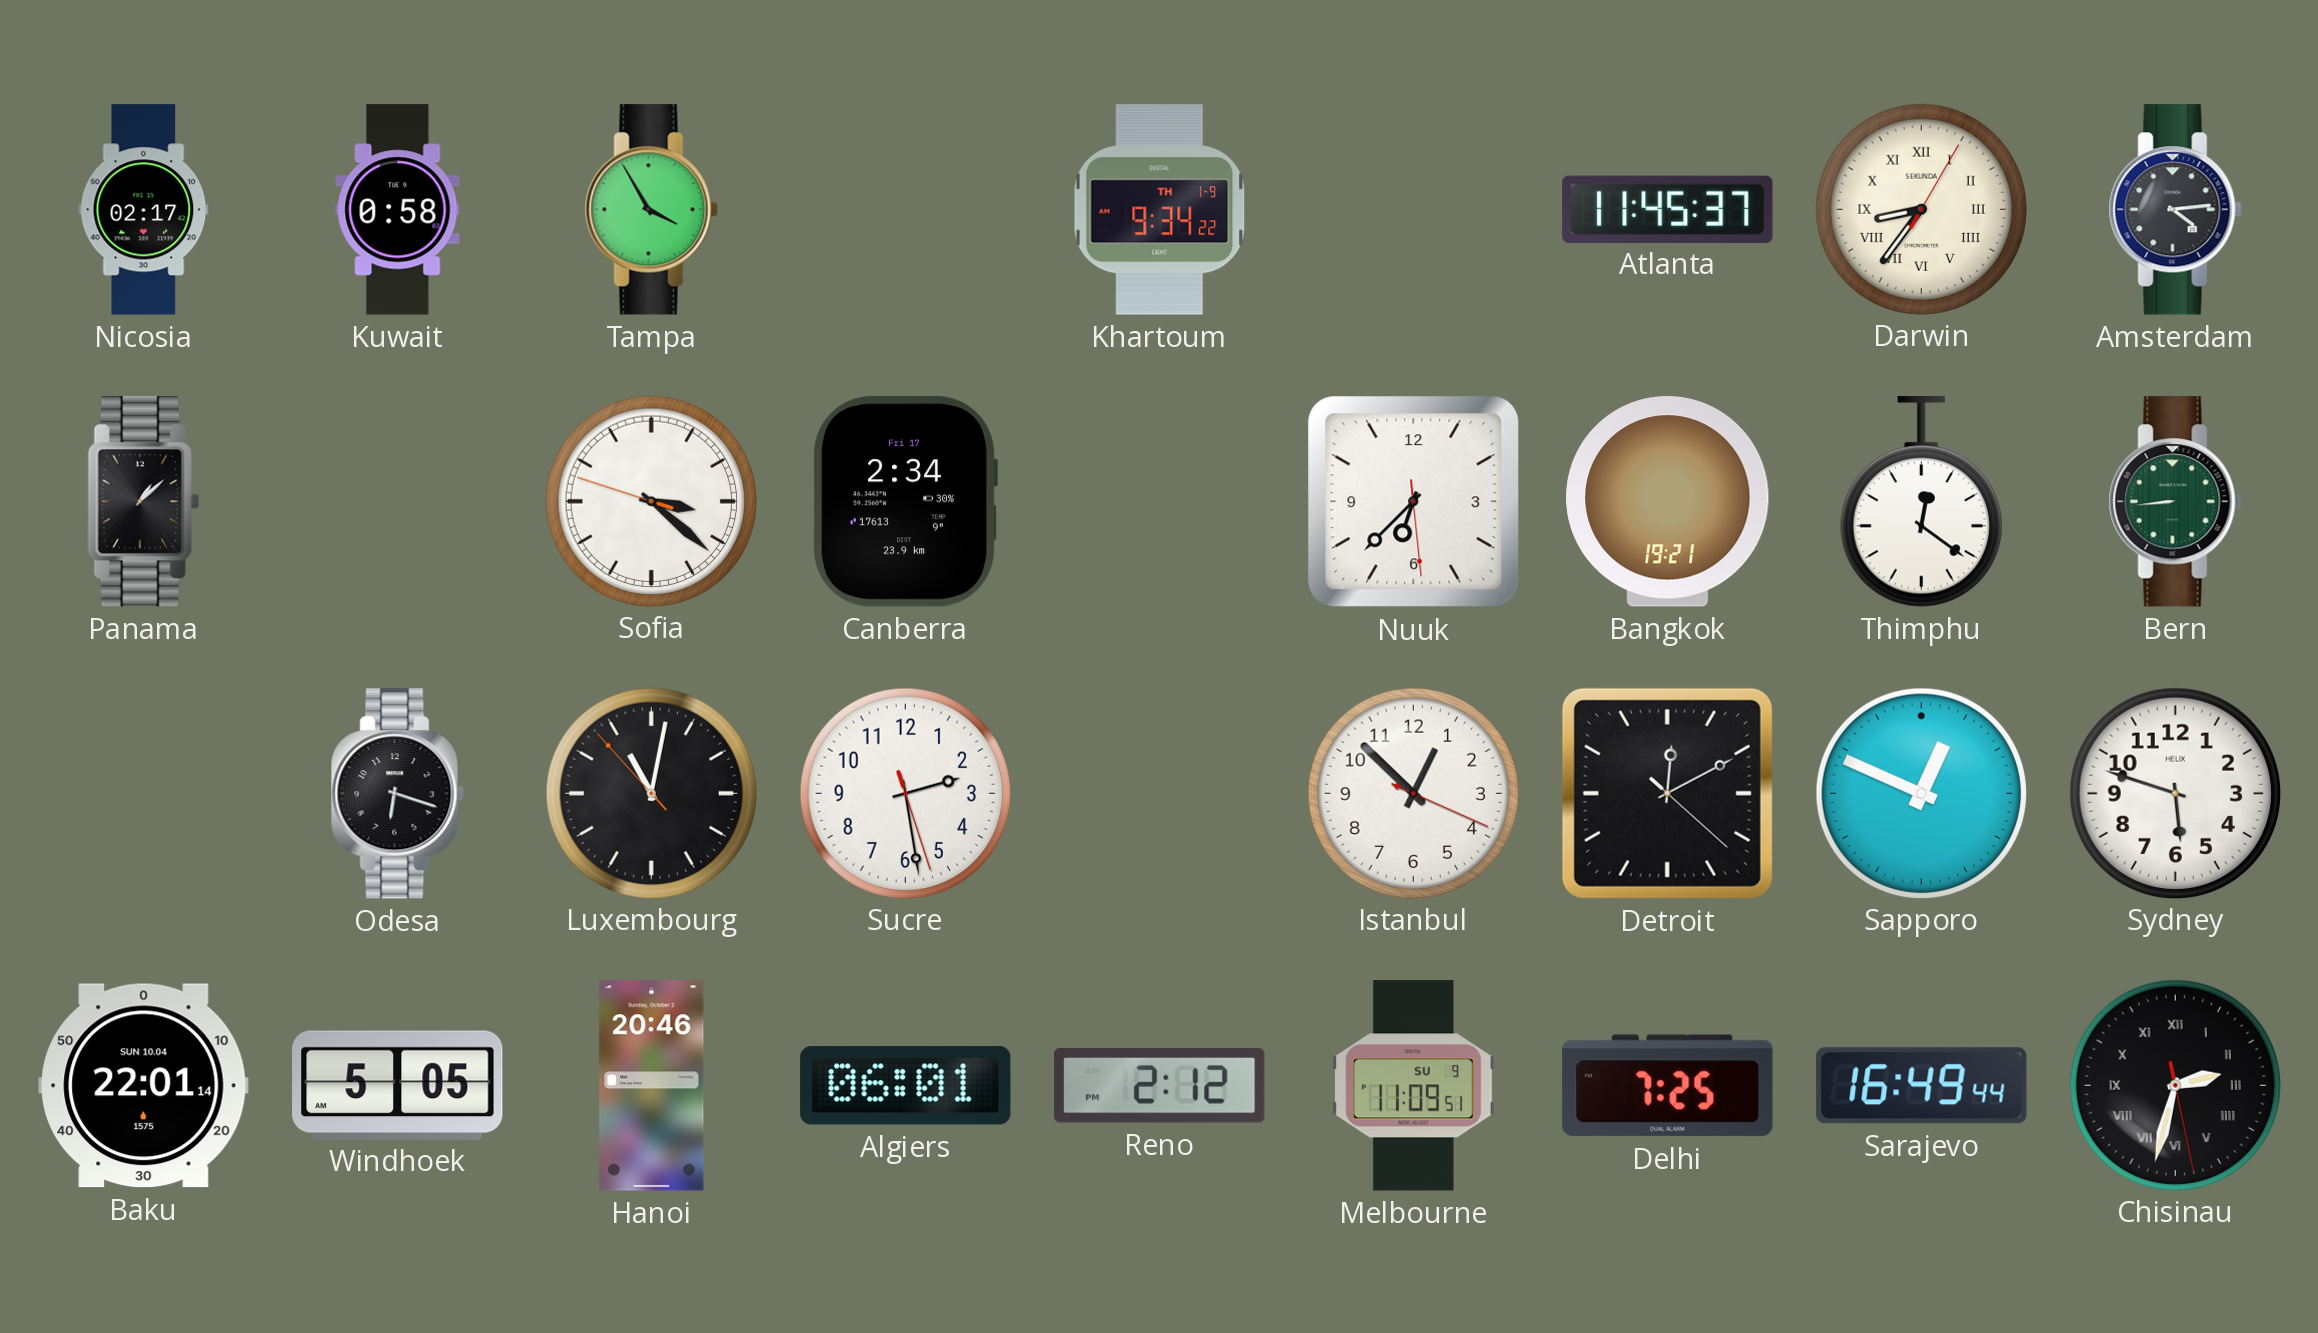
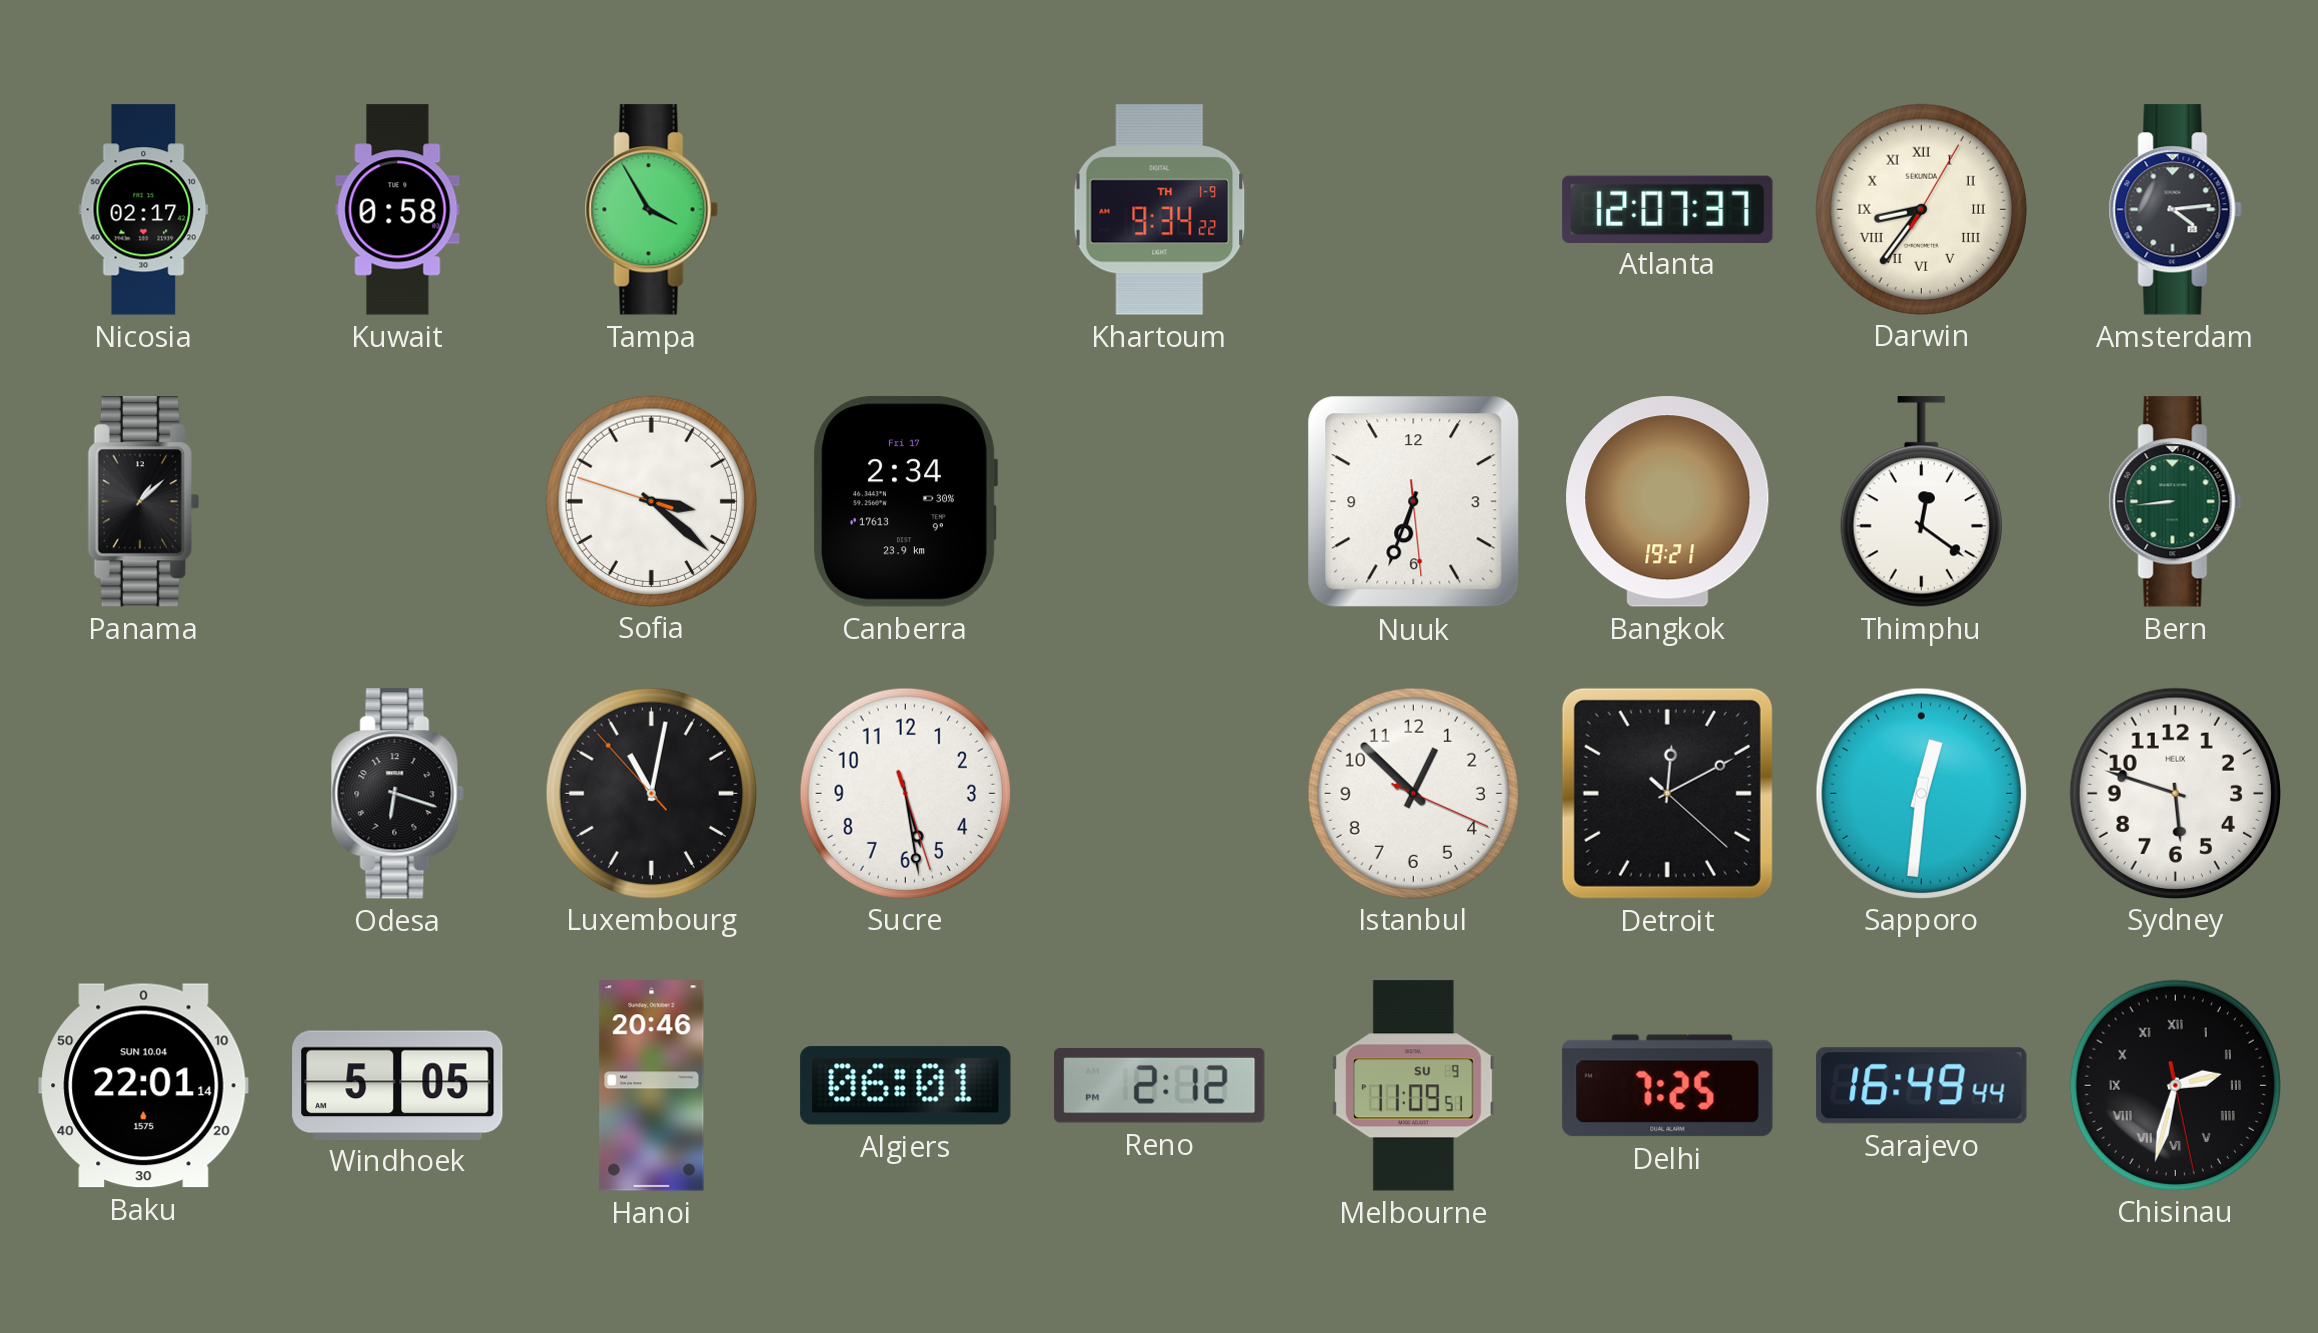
Atlanta: 11:45 -> 12:07
Nuuk: 6:37 -> 6:33
Sucre: 2:28 -> 5:28
Sapporo: 12:49 -> 12:31
